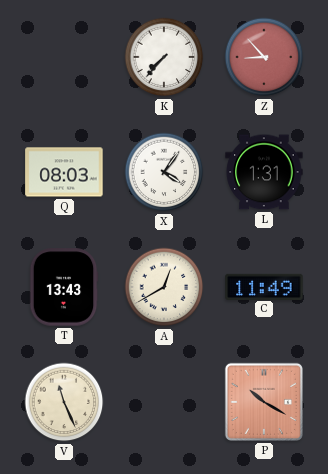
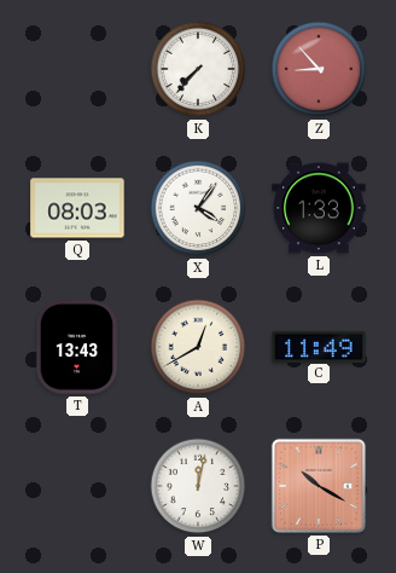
L: 1:31 -> 1:33
V: 11:26 -> none
W: none -> 12:02
